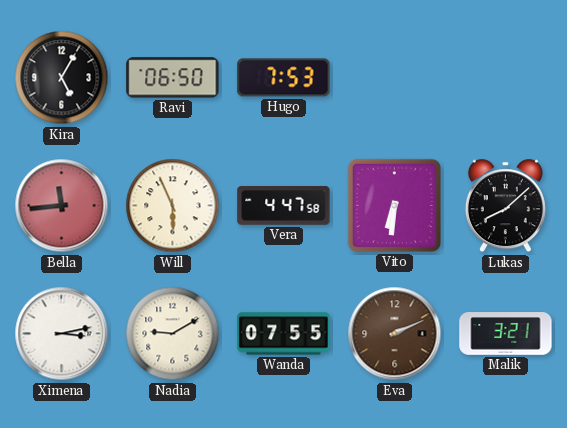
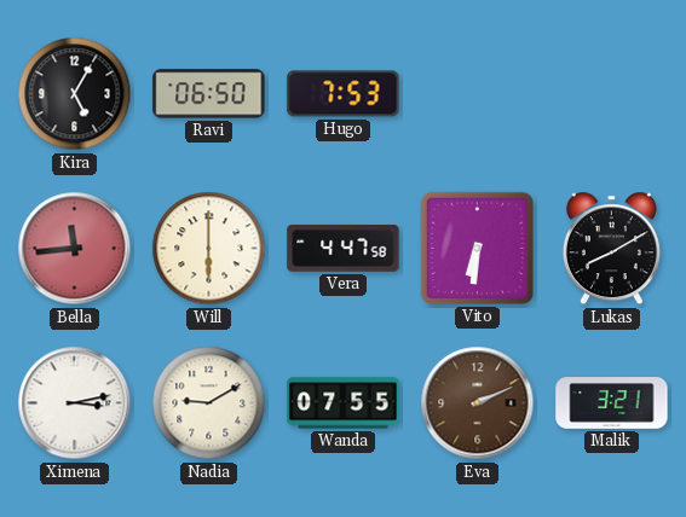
Will: 5:56 -> 6:00
Lukas: 8:08 -> 8:10
